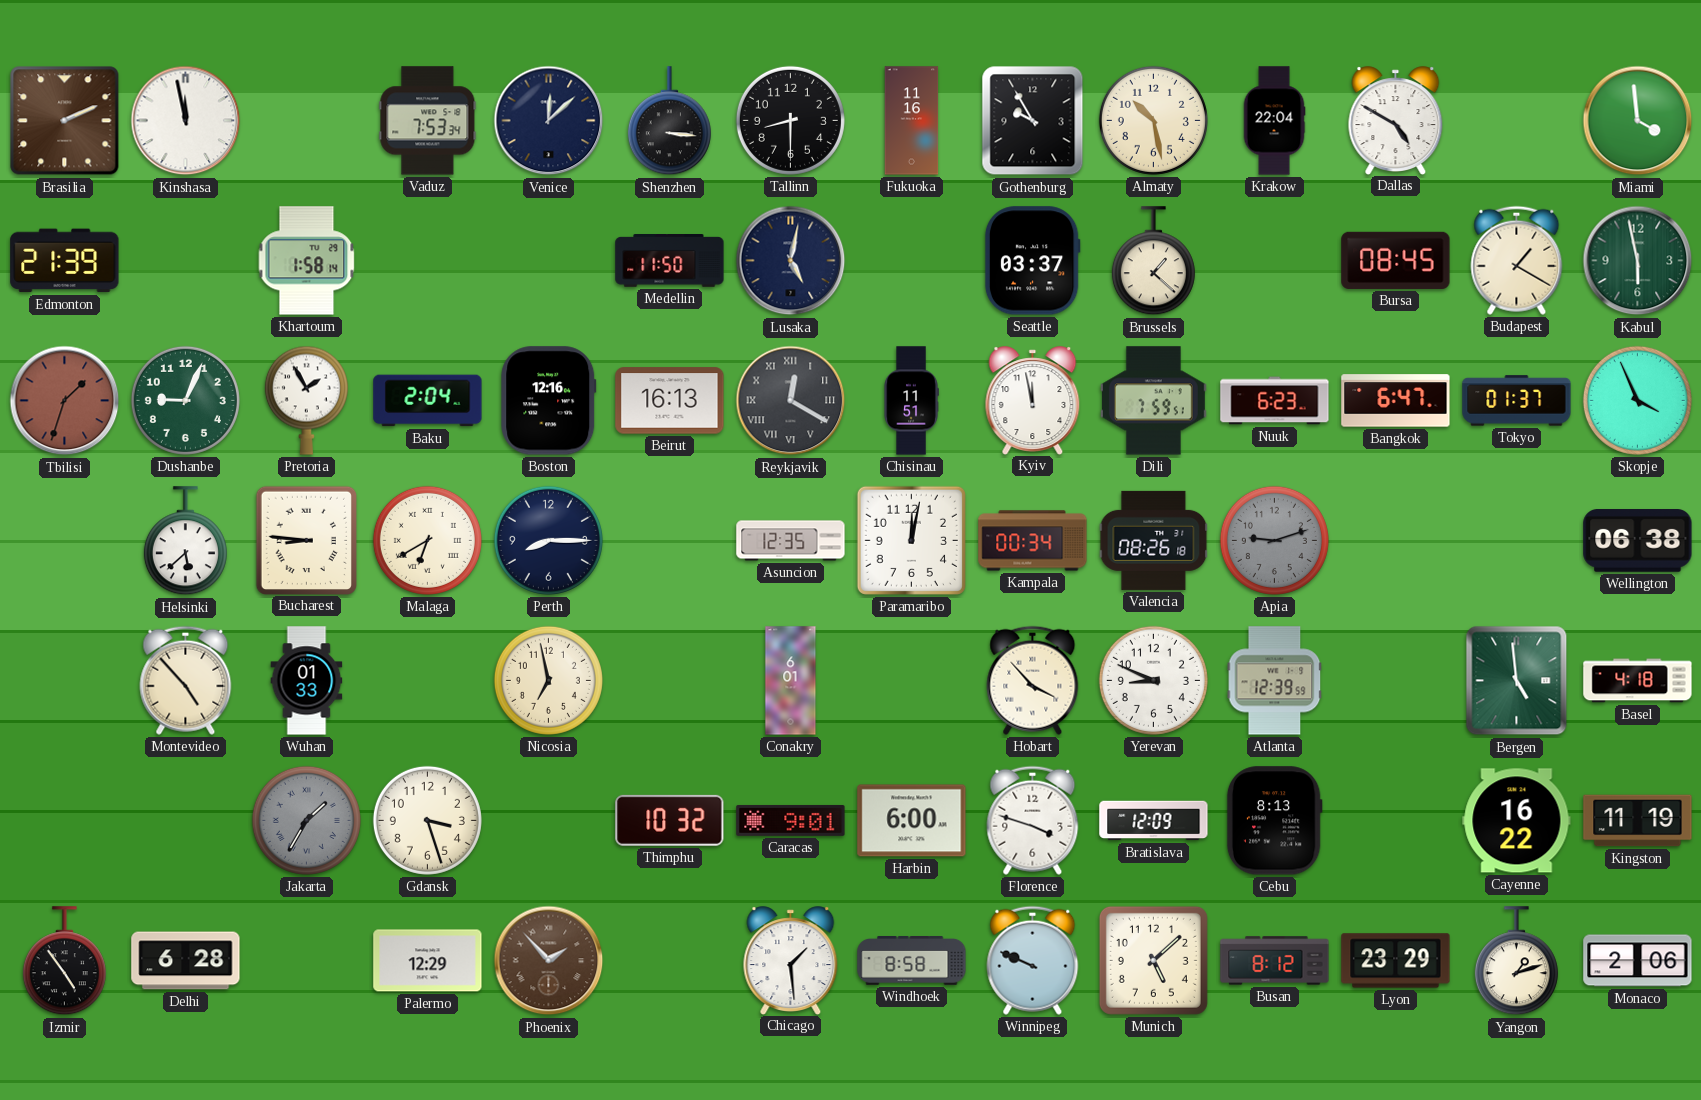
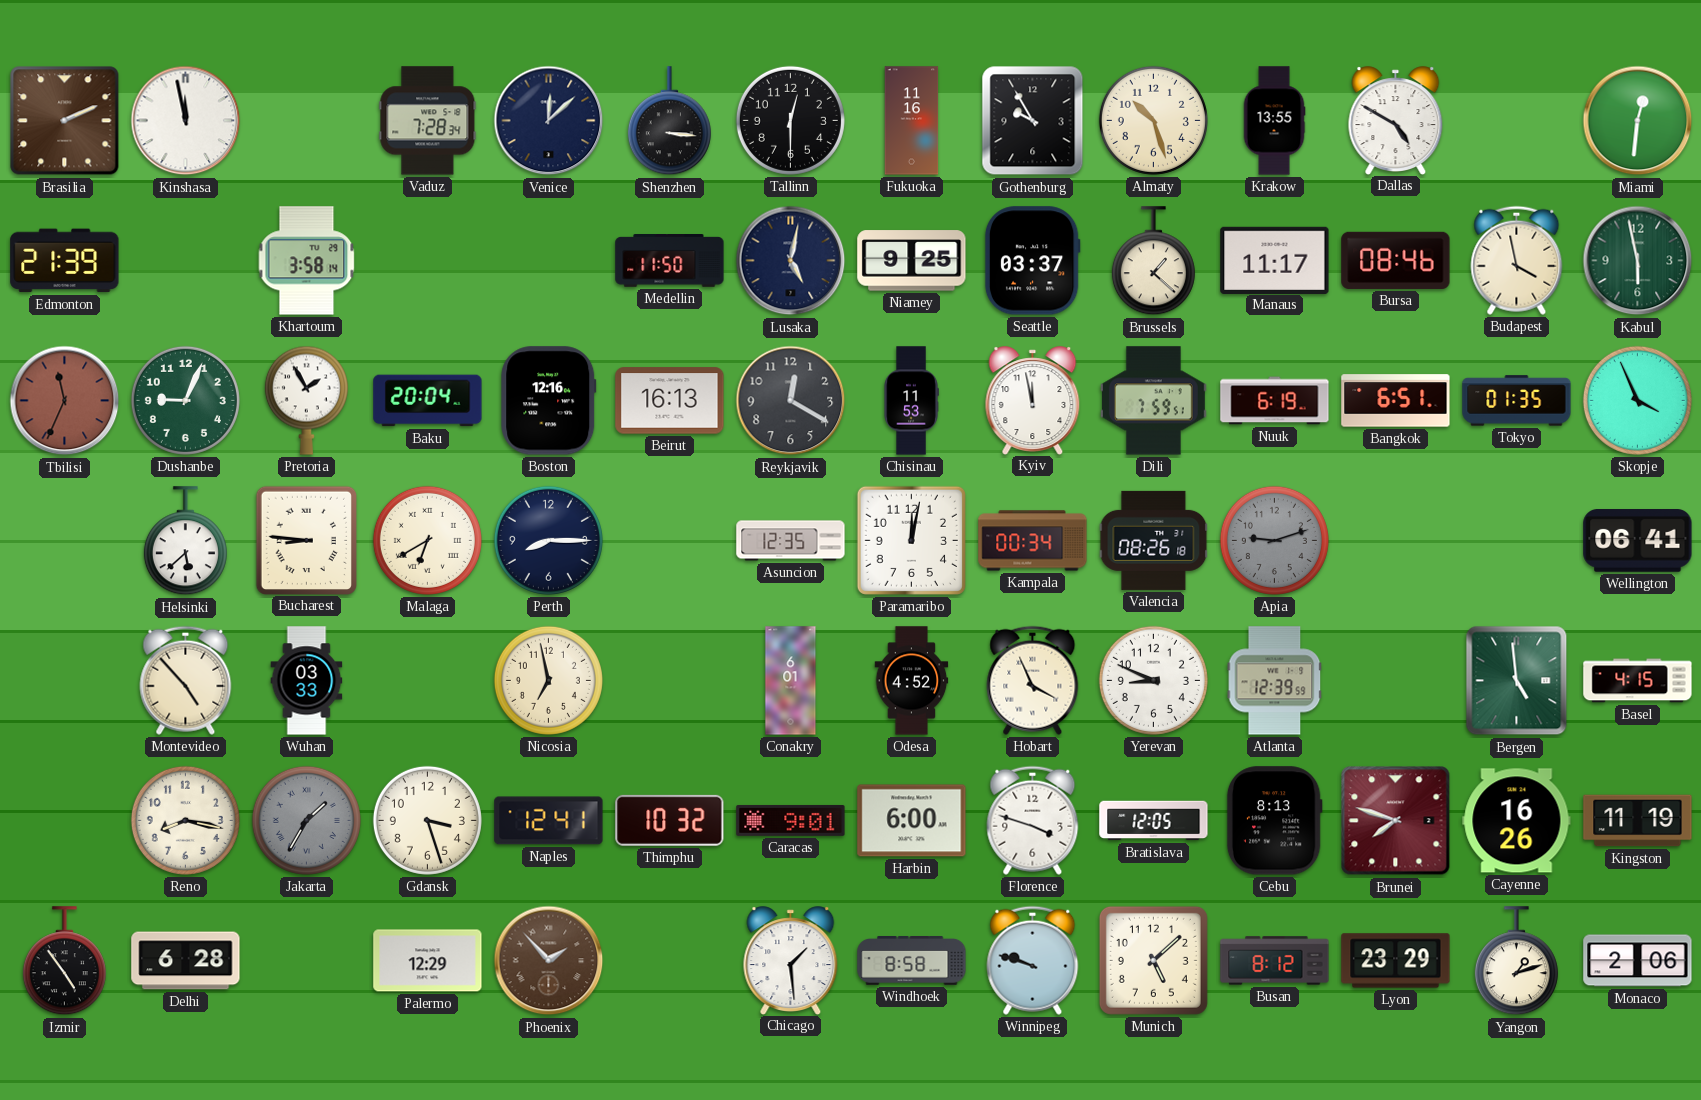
Vaduz: 7:53 -> 7:28
Tallinn: 8:30 -> 12:30
Almaty: 10:28 -> 10:27
Krakow: 22:04 -> 13:55
Miami: 3:59 -> 12:31
Khartoum: 1:58 -> 3:58
Niamey: none -> 9:25
Manaus: none -> 11:17
Bursa: 08:45 -> 08:46
Budapest: 1:20 -> 3:58
Tbilisi: 1:33 -> 11:34
Baku: 2:04 -> 20:04
Reykjavik numerals: Roman -> Arabic
Chisinau: 11:51 -> 11:53
Nuuk: 6:23 -> 6:19
Bangkok: 6:47 -> 6:51
Tokyo: 01:37 -> 01:35
Wellington: 06:38 -> 06:41
Wuhan: 01:33 -> 03:33
Odesa: none -> 4:52
Hobart: 3:53 -> 3:56
Basel: 4:18 -> 4:15
Reno: none -> 8:17
Naples: none -> 12:41
Bratislava: 12:09 -> 12:05
Brunei: none -> 7:48
Cayenne: 16:22 -> 16:26
Winnipeg: 9:49 -> 9:48
